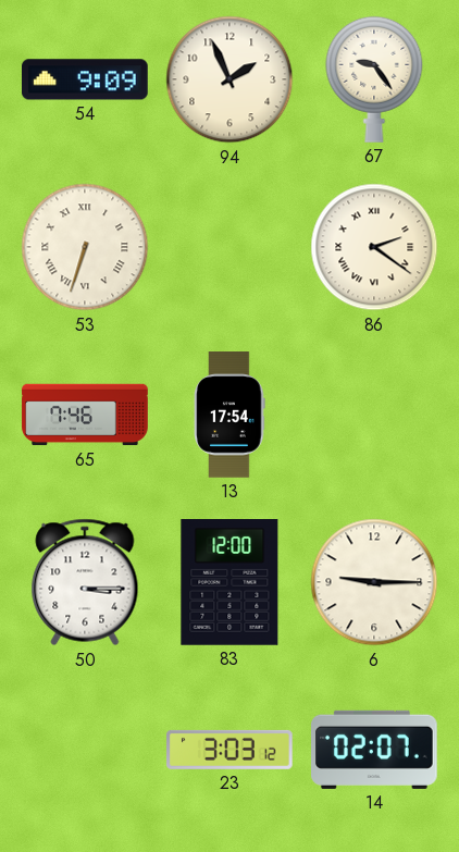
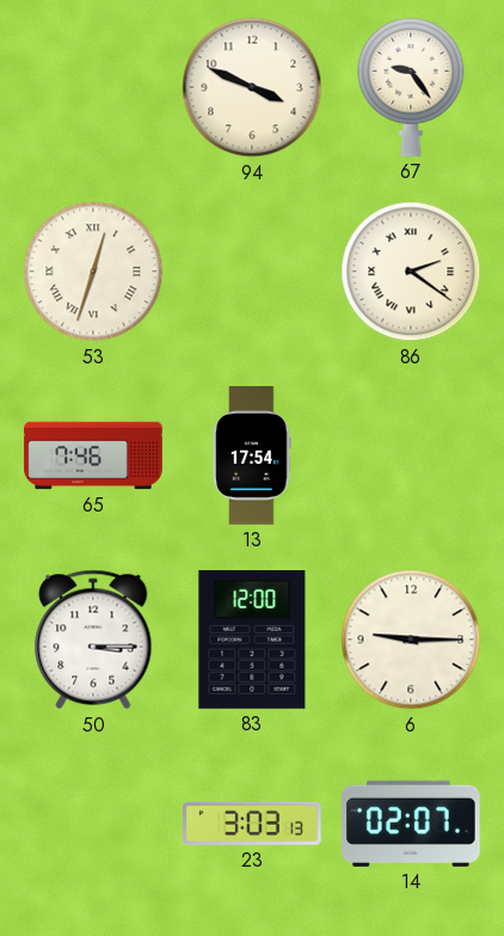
54: 9:09 -> none
94: 1:56 -> 3:49
53: 6:33 -> 12:33
23: 3:03:12 -> 3:03:13
